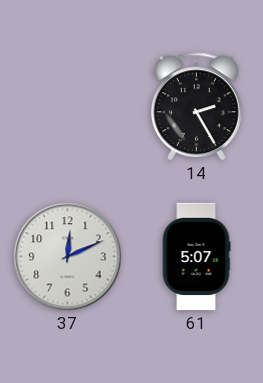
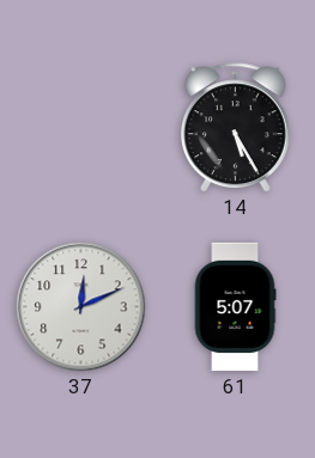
14: 2:25 -> 5:25
